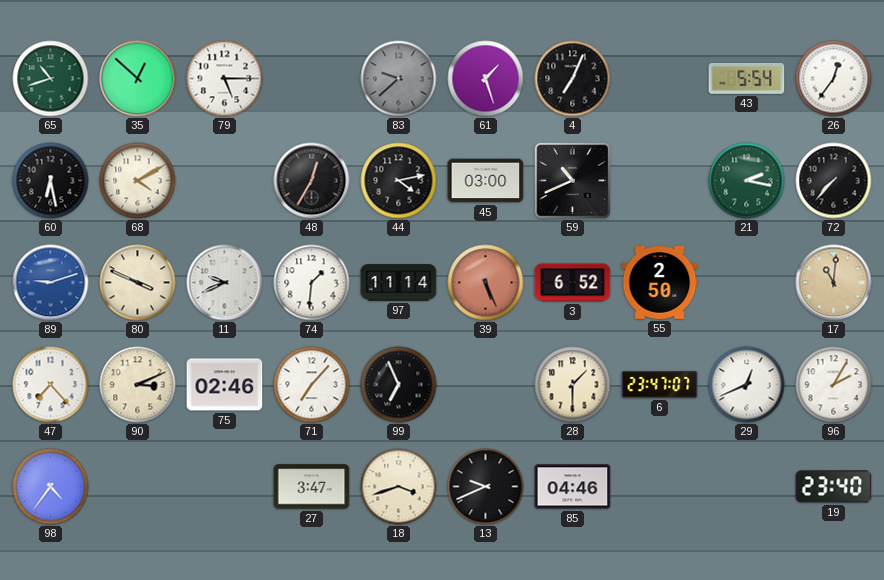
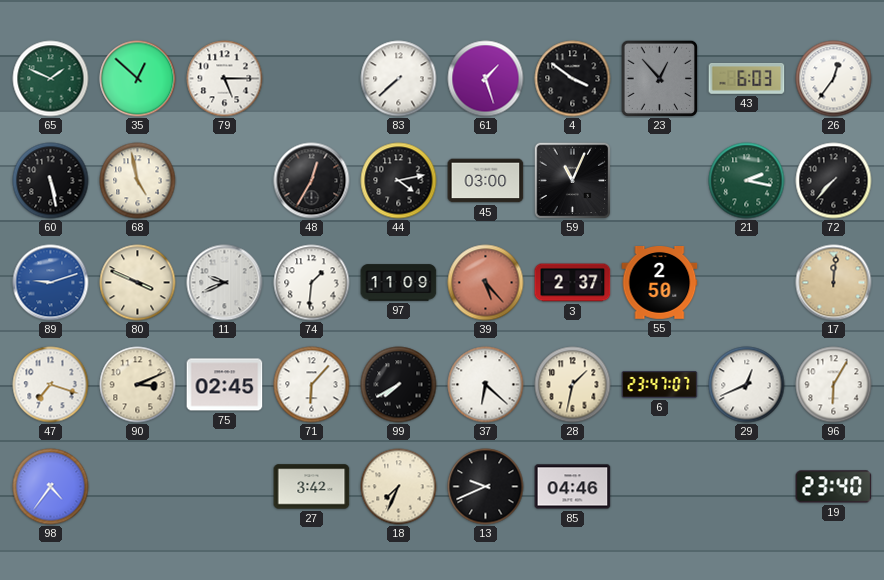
65: 10:42 -> 1:49
83: 9:38 -> 7:38
83 dial: grey -> white
4: 7:04 -> 3:51
23: none -> 12:53
43: 5:54 -> 6:03
60: 6:28 -> 5:28
68: 4:10 -> 4:58
59: 10:41 -> 11:04
97: 11:14 -> 11:09
39: 5:26 -> 5:23
3: 6:52 -> 2:37
17: 11:01 -> 12:01
47: 7:23 -> 7:18
75: 02:46 -> 02:45
71: 7:07 -> 6:07
99: 6:56 -> 7:40
37: none -> 6:22
28: 1:30 -> 1:32
96: 2:05 -> 6:05
27: 3:47 -> 3:42
18: 3:42 -> 7:34
